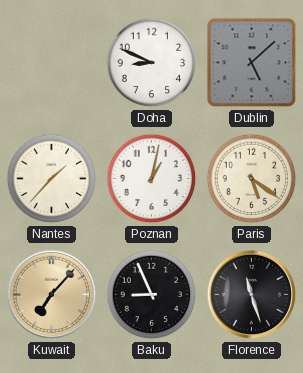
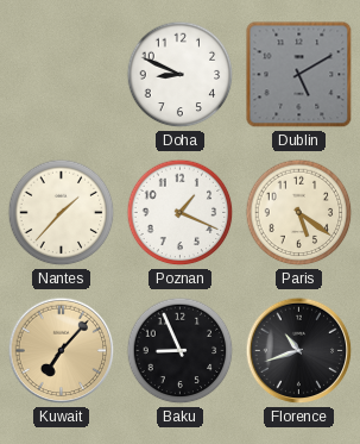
Dublin: 5:08 -> 5:10
Poznan: 1:02 -> 1:19
Florence: 11:27 -> 10:42
